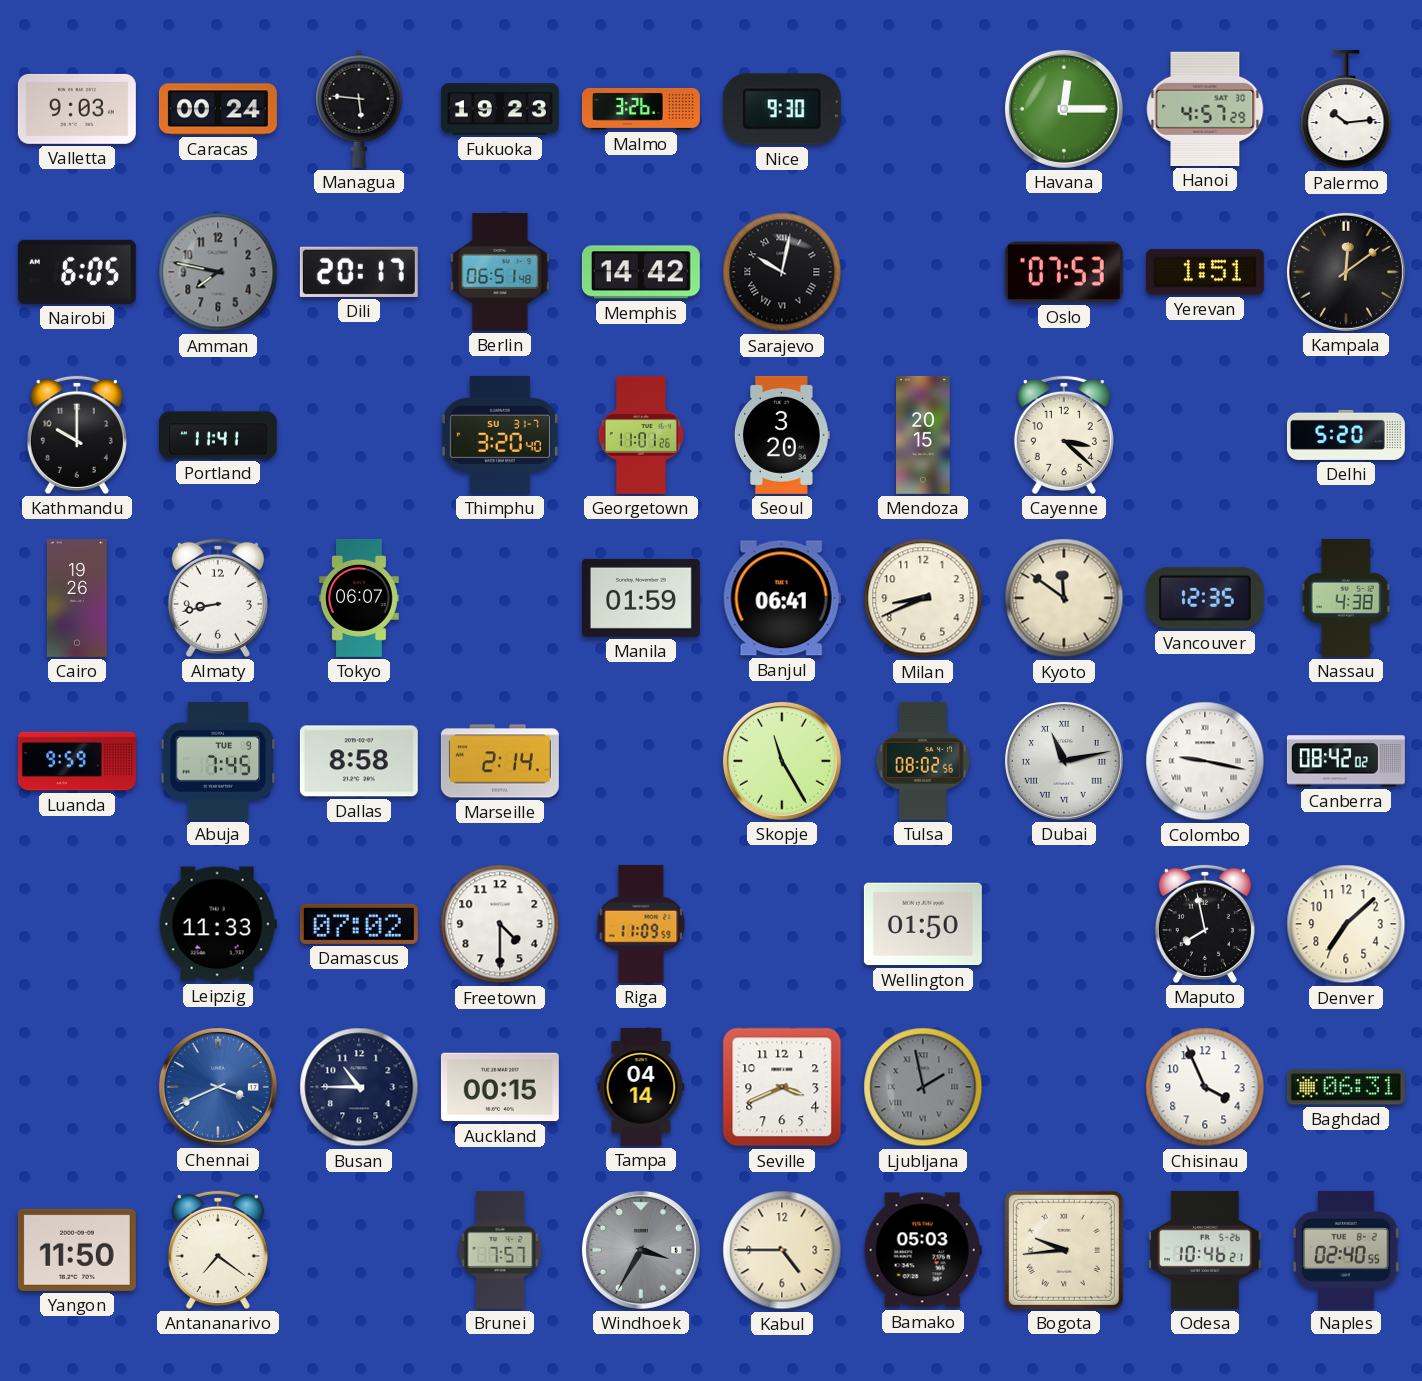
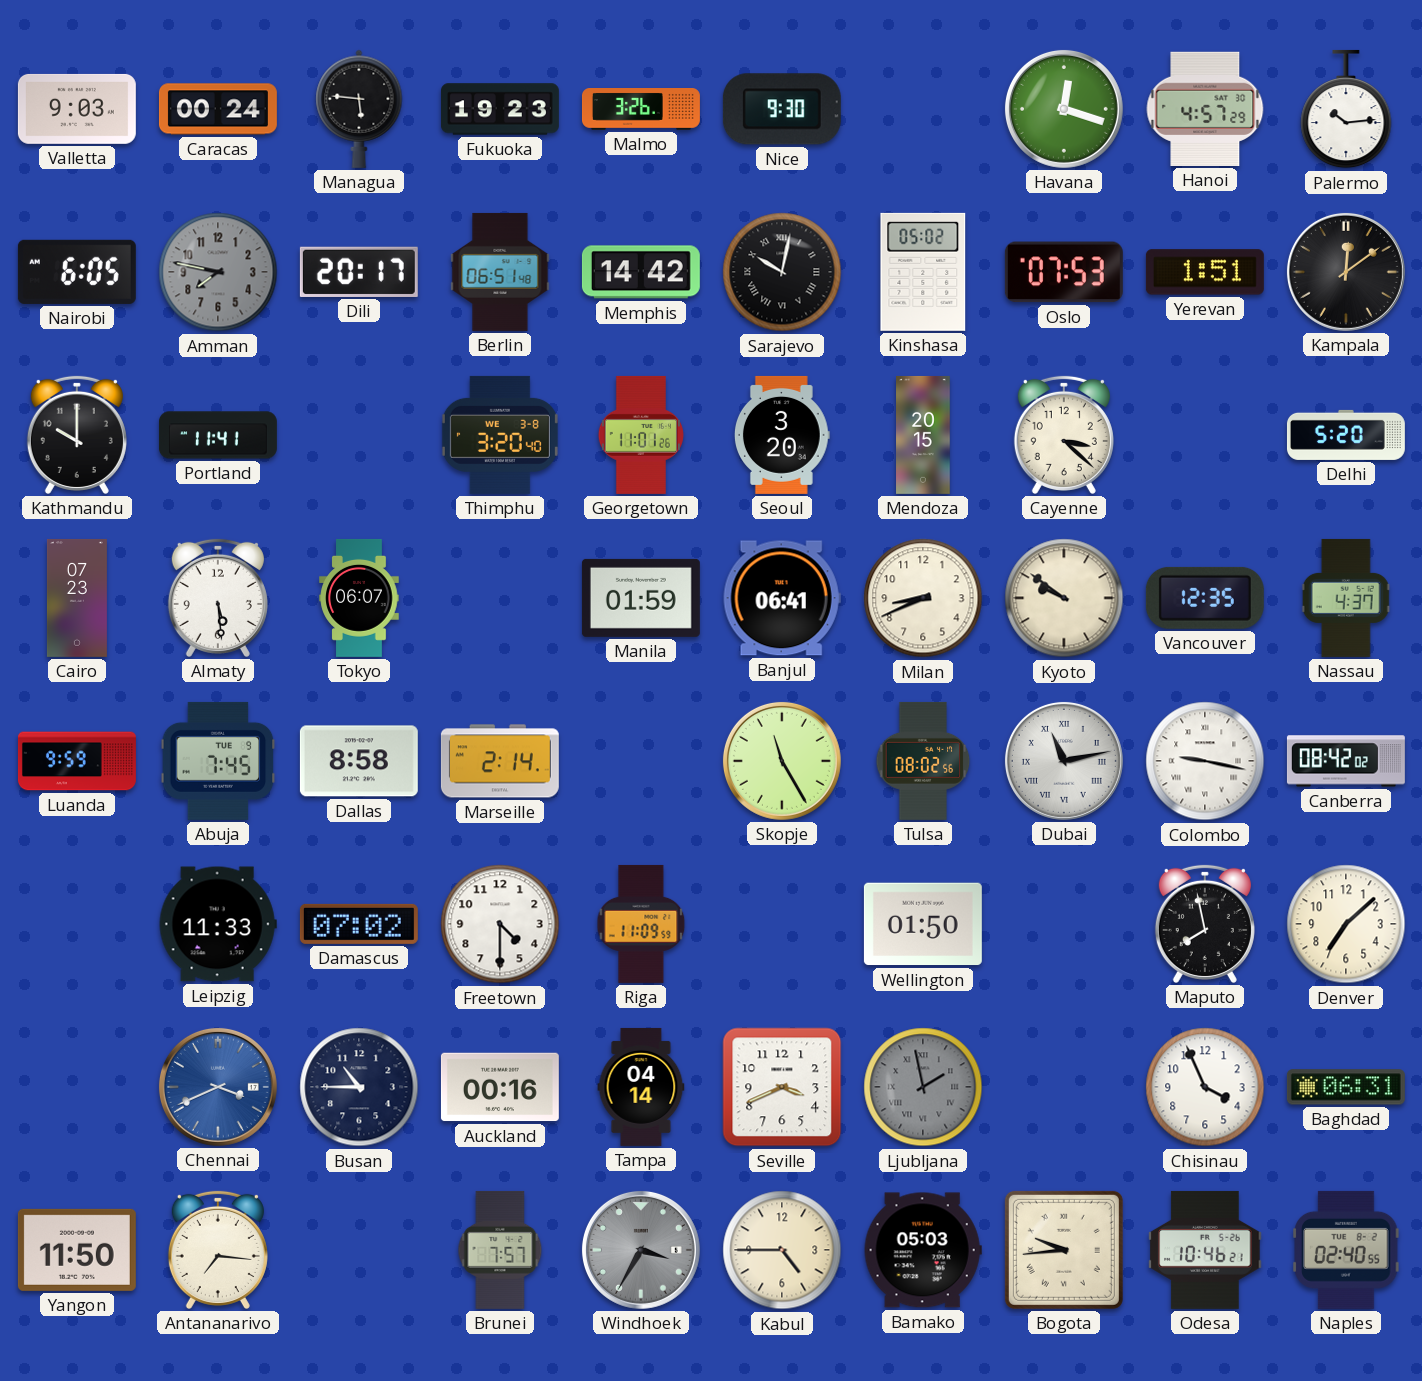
Havana: 12:15 -> 12:18
Kinshasa: none -> 05:02
Thimphu date: SU 31-7 -> WE 3-8
Cairo: 19:26 -> 07:23
Almaty: 8:43 -> 5:29
Kyoto: 11:51 -> 9:51
Nassau: 4:38 -> 4:37
Auckland: 00:15 -> 00:16
Antananarivo: 7:21 -> 7:16
